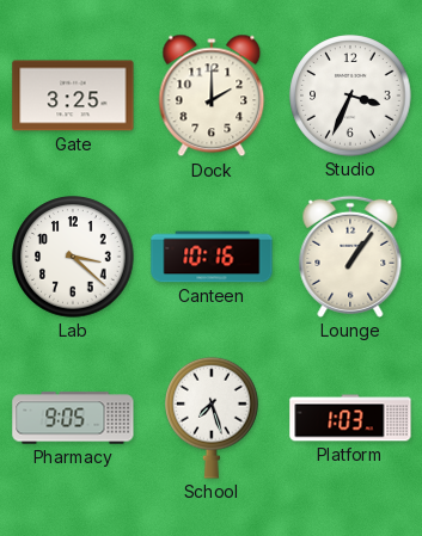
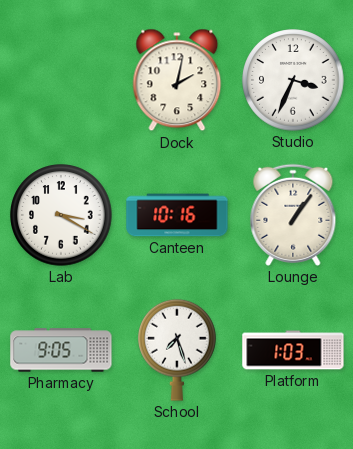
Gate: 3:25 -> none
Dock: 2:00 -> 2:02
Lab: 3:22 -> 3:20
